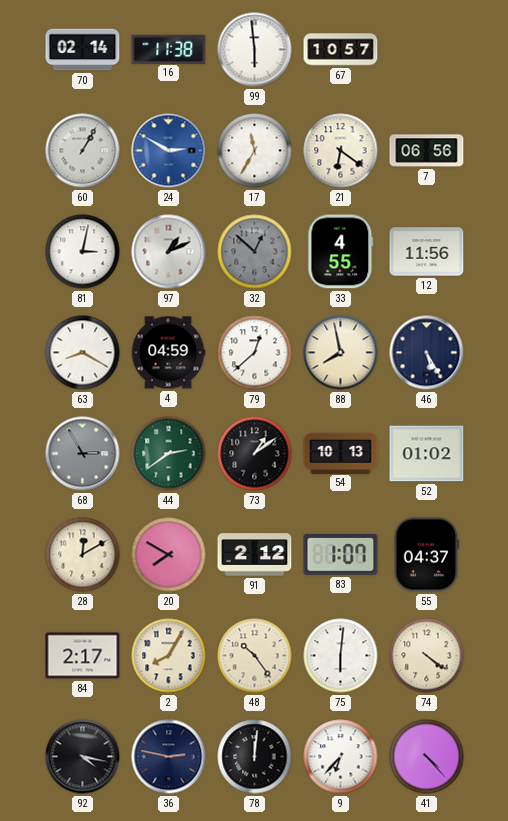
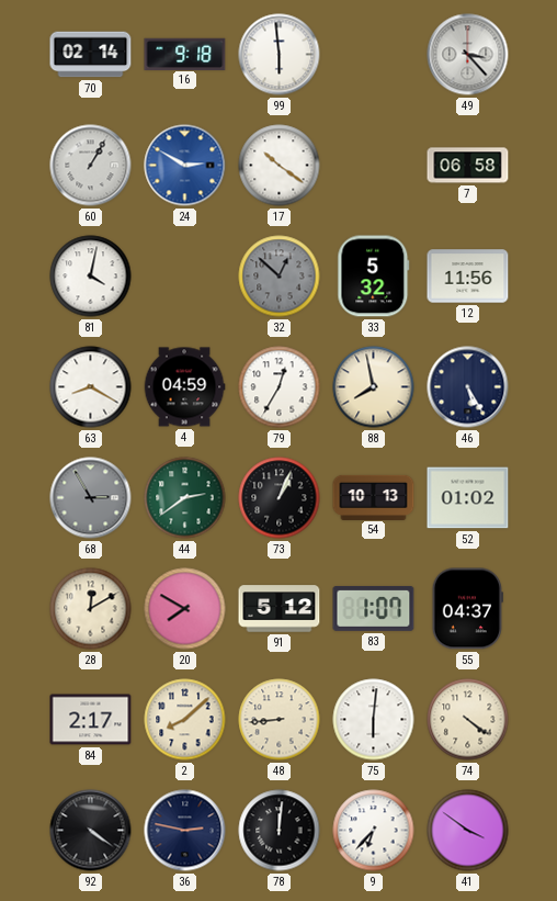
16: 11:38 -> 9:18
67: 10:57 -> none
49: none -> 3:23
17: 11:35 -> 10:21
21: 6:21 -> none
7: 06:56 -> 06:58
81: 3:02 -> 4:02
97: 1:11 -> none
33: 4:55 -> 5:32
79: 12:38 -> 12:35
73: 1:09 -> 1:04
91: 2:12 -> 5:12
2: 8:05 -> 8:08
48: 10:24 -> 8:44
92: 4:17 -> 4:21
41: 4:23 -> 3:51
